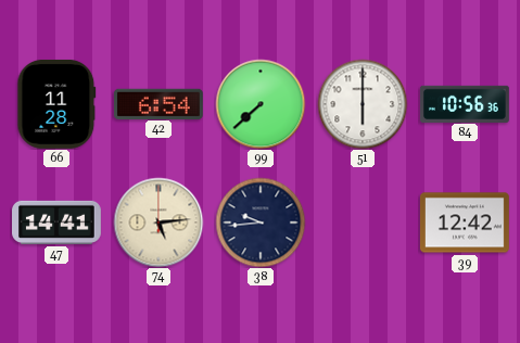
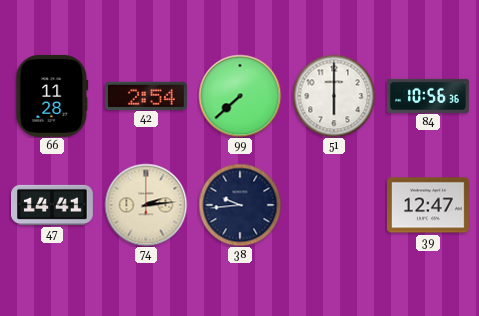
42: 6:54 -> 2:54
74: 5:14 -> 2:14
39: 12:42 -> 12:47
